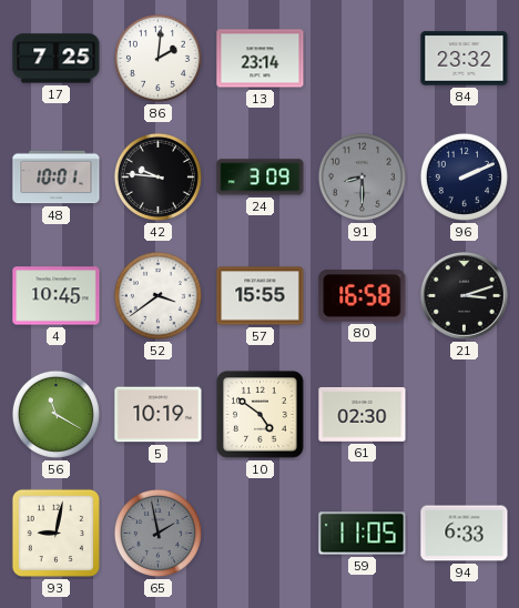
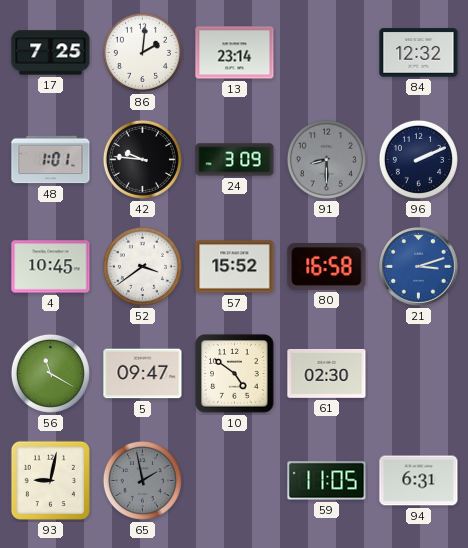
84: 23:32 -> 12:32
48: 10:01 -> 1:01
57: 15:55 -> 15:52
21 dial: black -> blue
5: 10:19 -> 09:47
94: 6:33 -> 6:31
